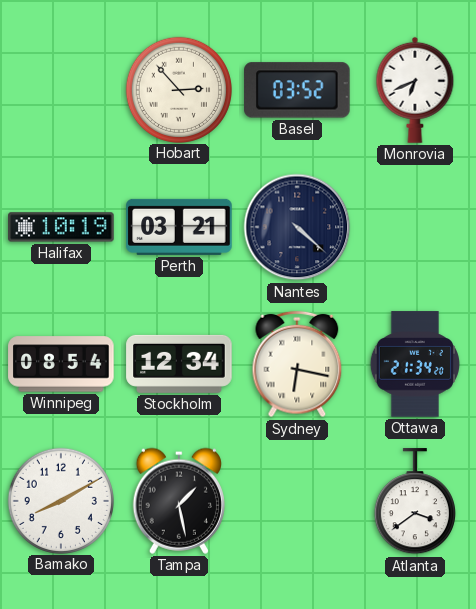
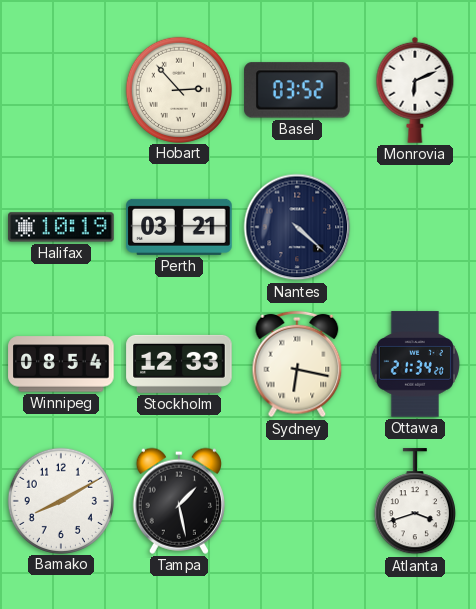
Monrovia: 6:41 -> 6:11
Stockholm: 12:34 -> 12:33
Atlanta: 3:39 -> 3:42
